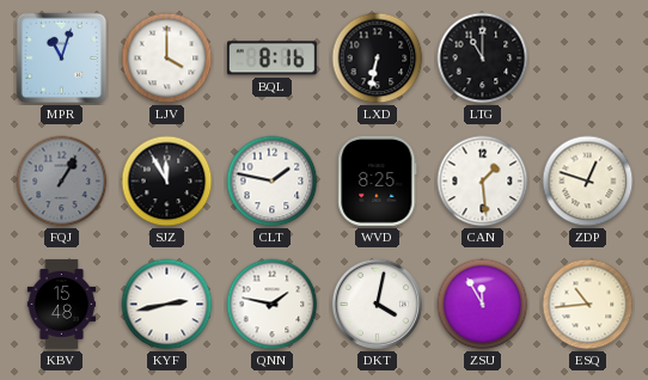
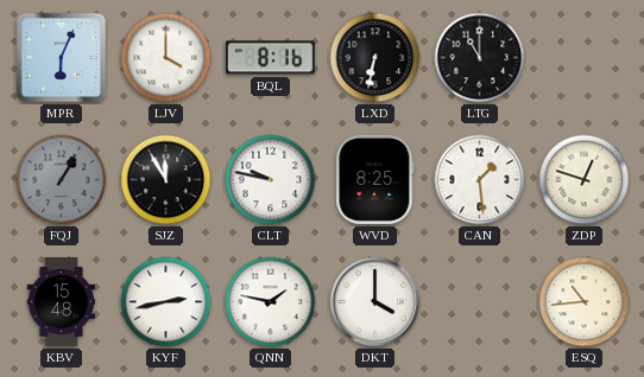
MPR: 11:03 -> 6:04
CLT: 1:47 -> 9:47
DKT: 4:02 -> 4:00
ZSU: 11:55 -> none
